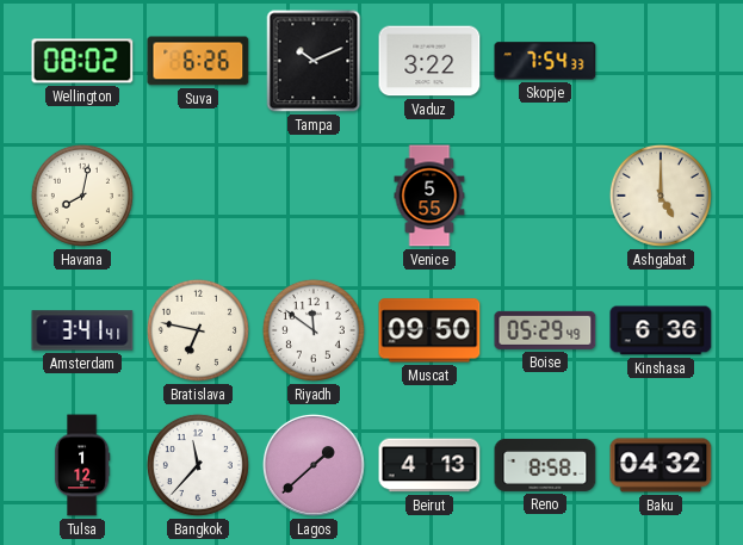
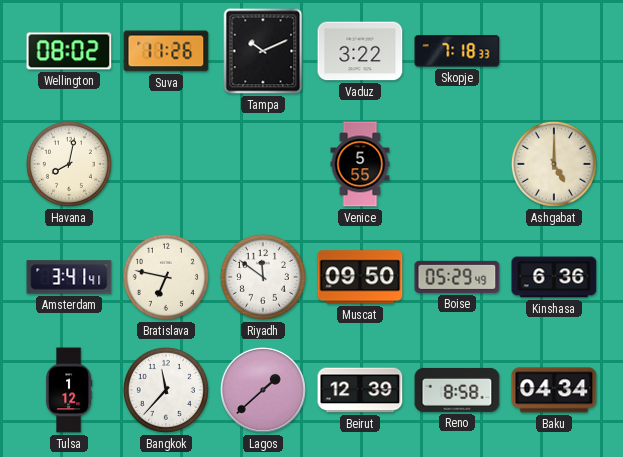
Suva: 6:26 -> 11:26
Skopje: 7:54 -> 7:18
Beirut: 4:13 -> 12:39
Baku: 04:32 -> 04:34
